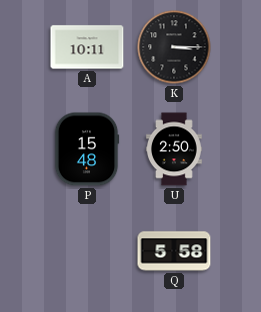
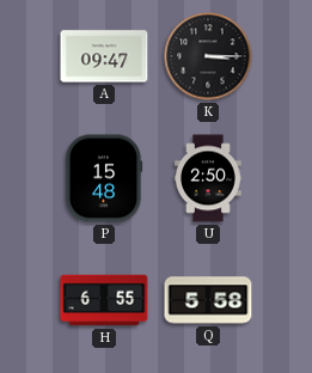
A: 10:11 -> 09:47
H: none -> 6:55
